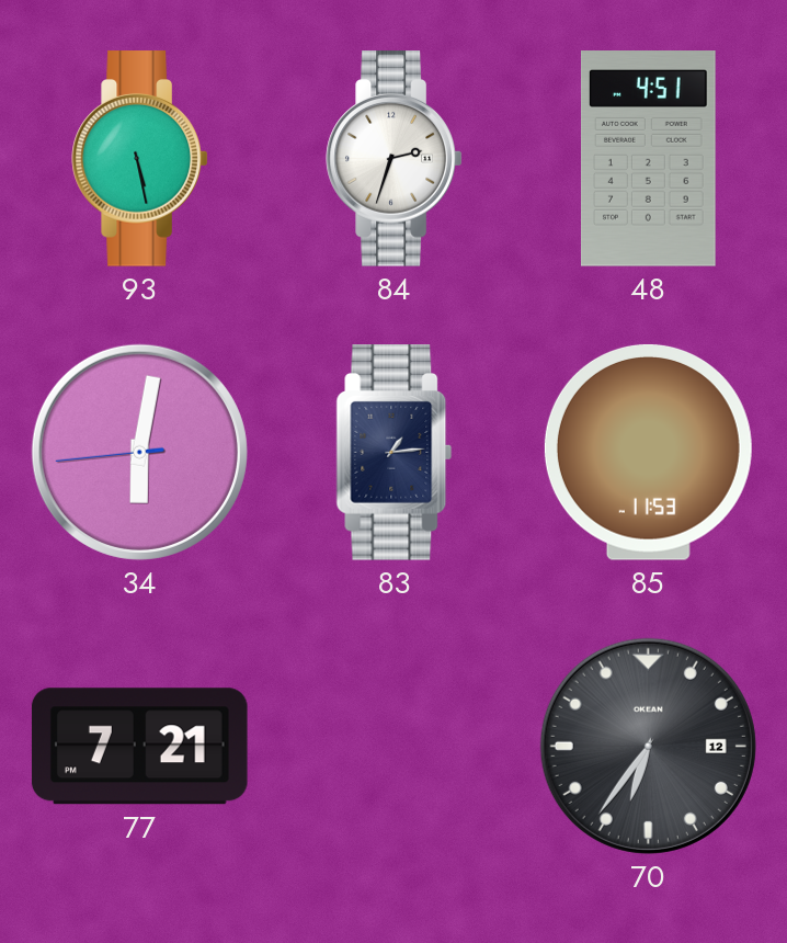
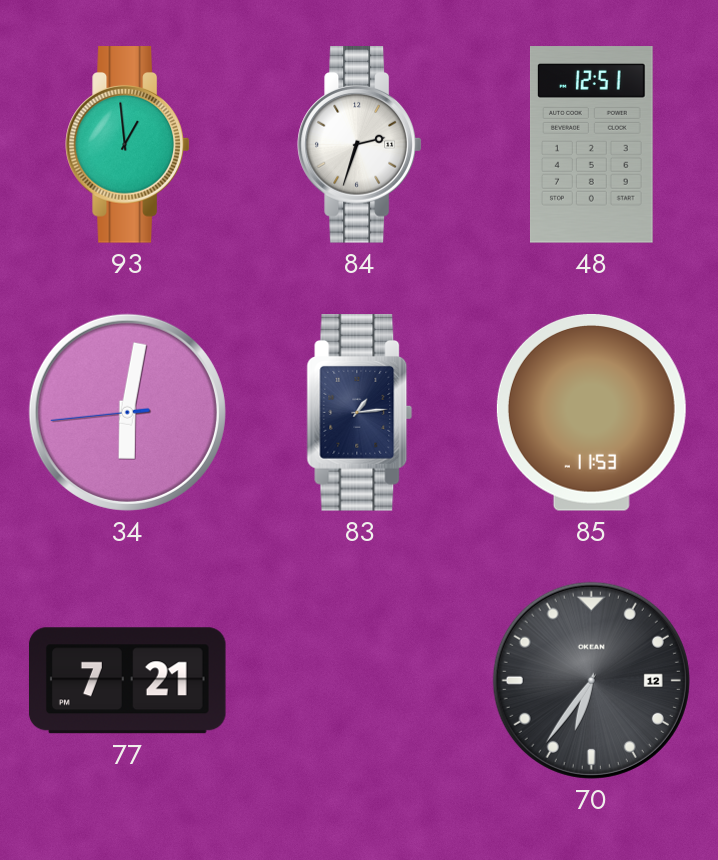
93: 5:28 -> 12:59
48: 4:51 -> 12:51
